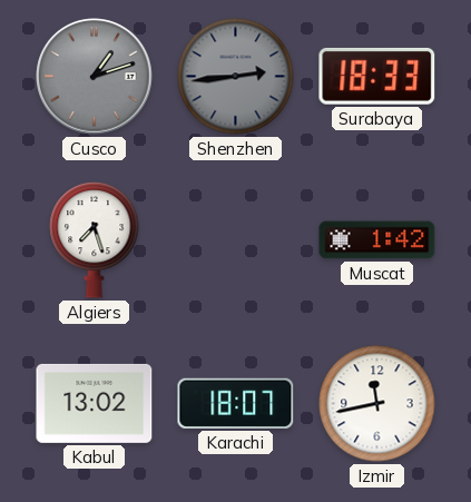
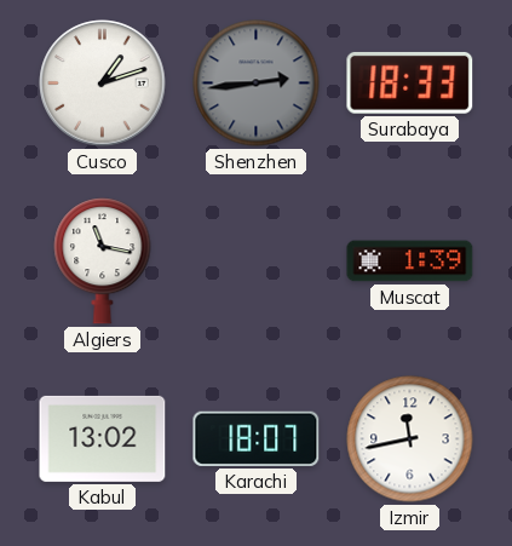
Cusco dial: grey -> white
Algiers: 7:27 -> 11:17
Muscat: 1:42 -> 1:39
